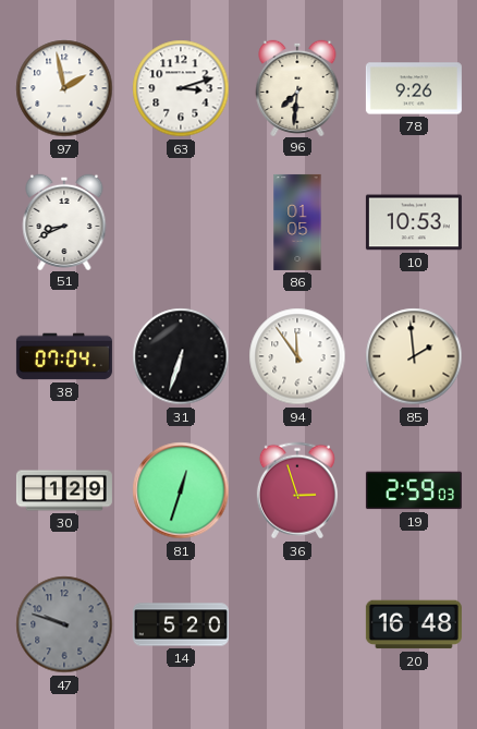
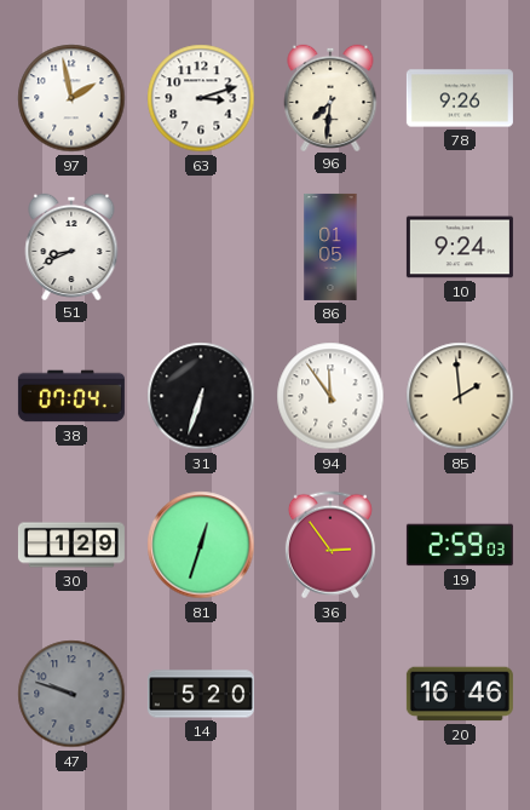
10: 10:53 -> 9:24
36: 2:57 -> 2:54
20: 16:48 -> 16:46
